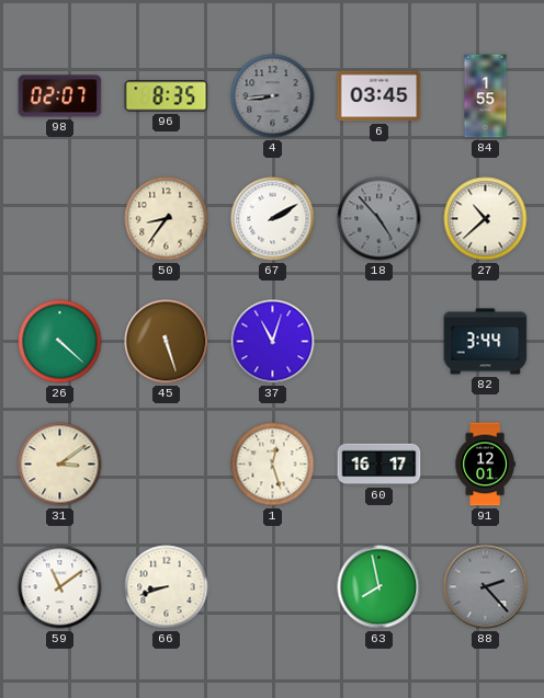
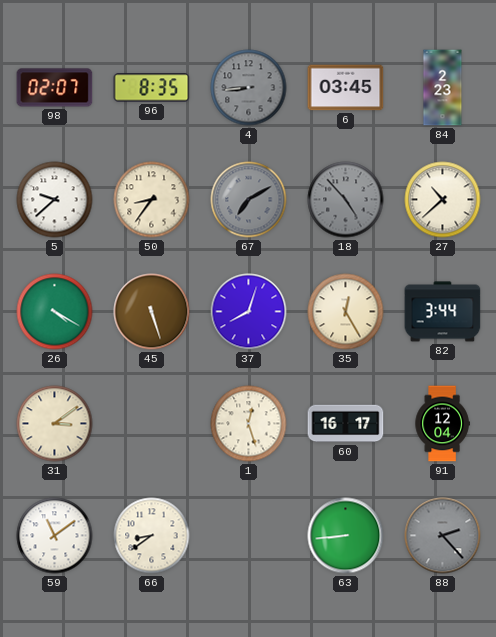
84: 1:55 -> 2:23
5: none -> 9:38
67: 2:10 -> 7:10
67 dial: white -> grey
26: 4:22 -> 4:20
37: 11:03 -> 8:03
35: none -> 12:25
91: 12:01 -> 12:04
66: 8:42 -> 8:39
63: 7:58 -> 8:44
